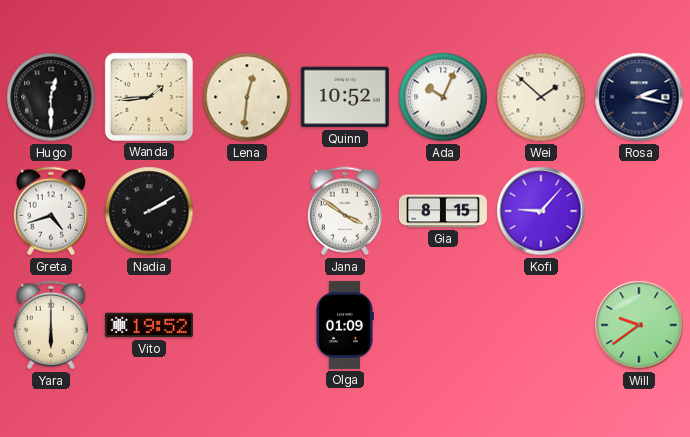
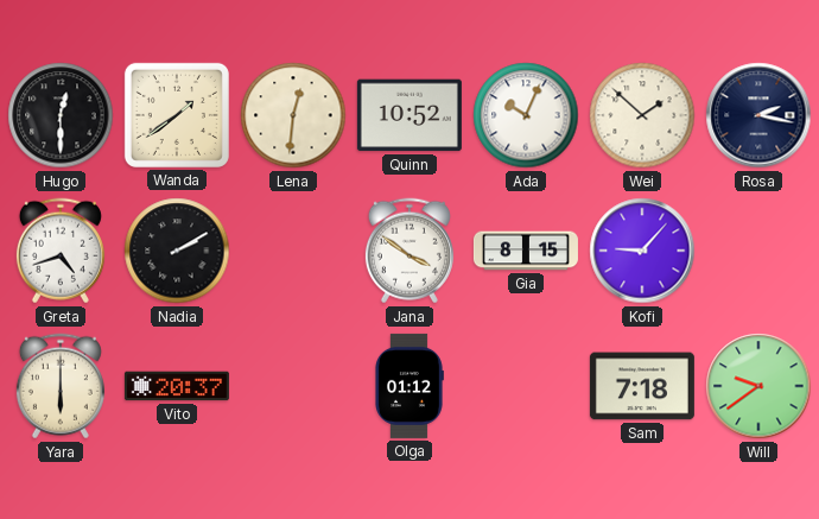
Wanda: 1:44 -> 1:39
Vito: 19:52 -> 20:37
Olga: 01:09 -> 01:12
Sam: none -> 7:18
